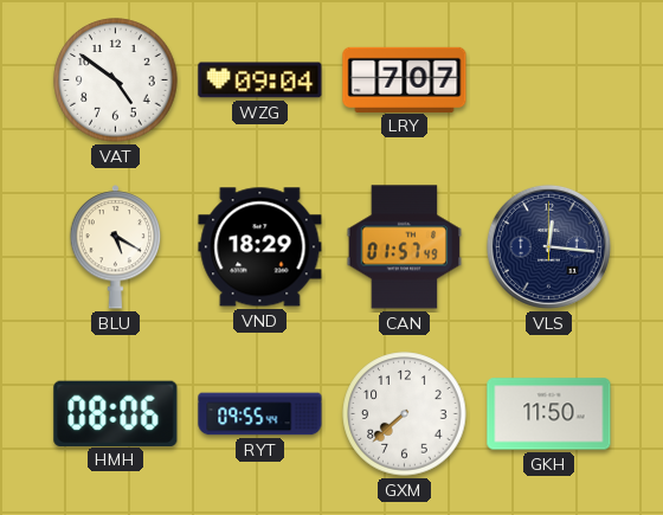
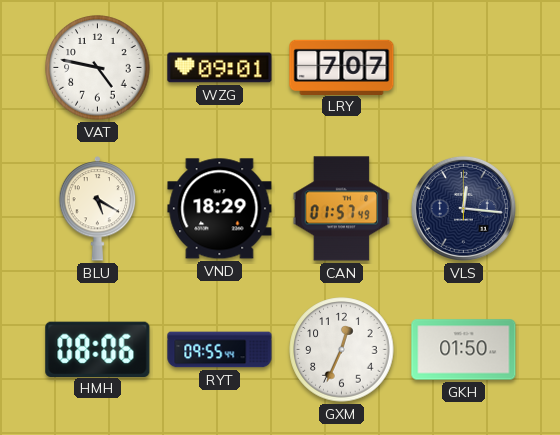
VAT: 4:51 -> 4:47
WZG: 09:04 -> 09:01
GXM: 7:38 -> 12:34
GKH: 11:50 -> 01:50
